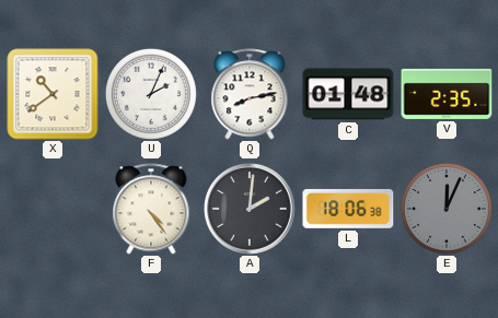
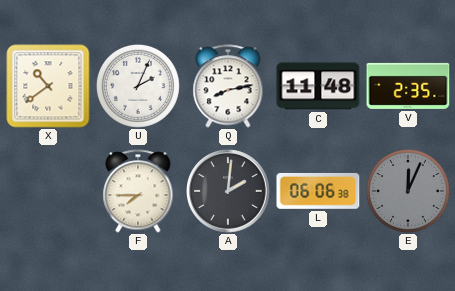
C: 01:48 -> 11:48
F: 4:24 -> 7:45
L: 18:06 -> 06:06
